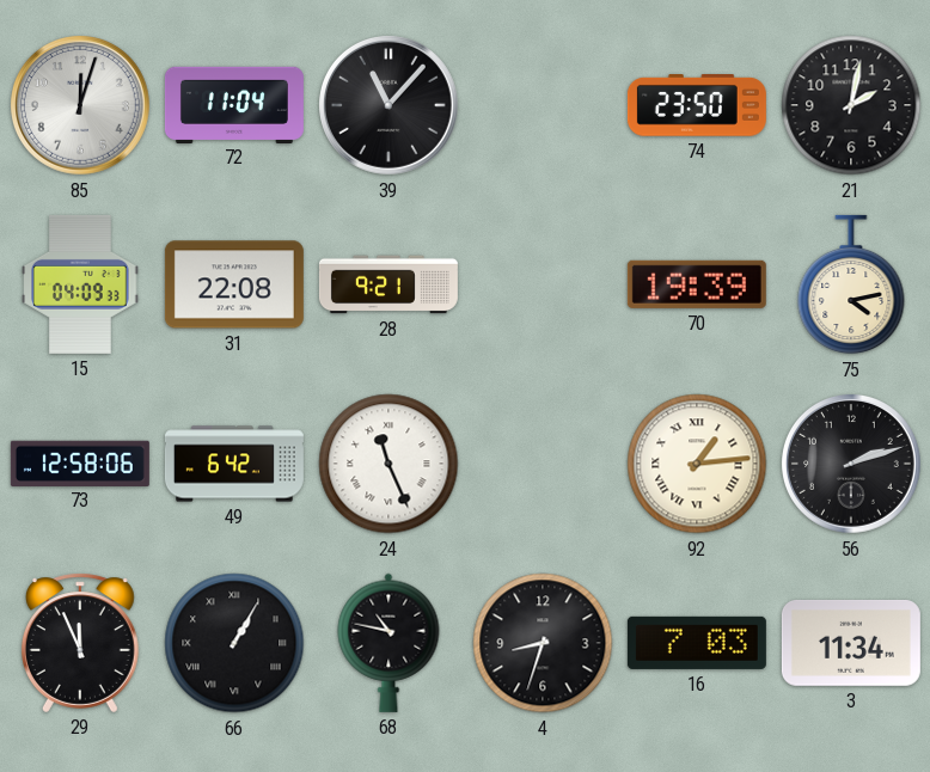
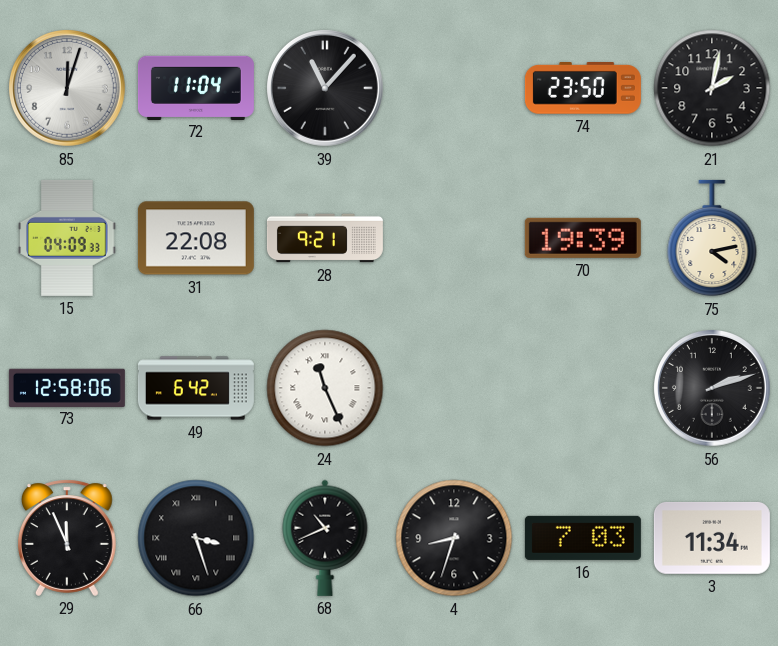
92: 1:14 -> none
66: 1:05 -> 3:27
68: 10:47 -> 10:41
